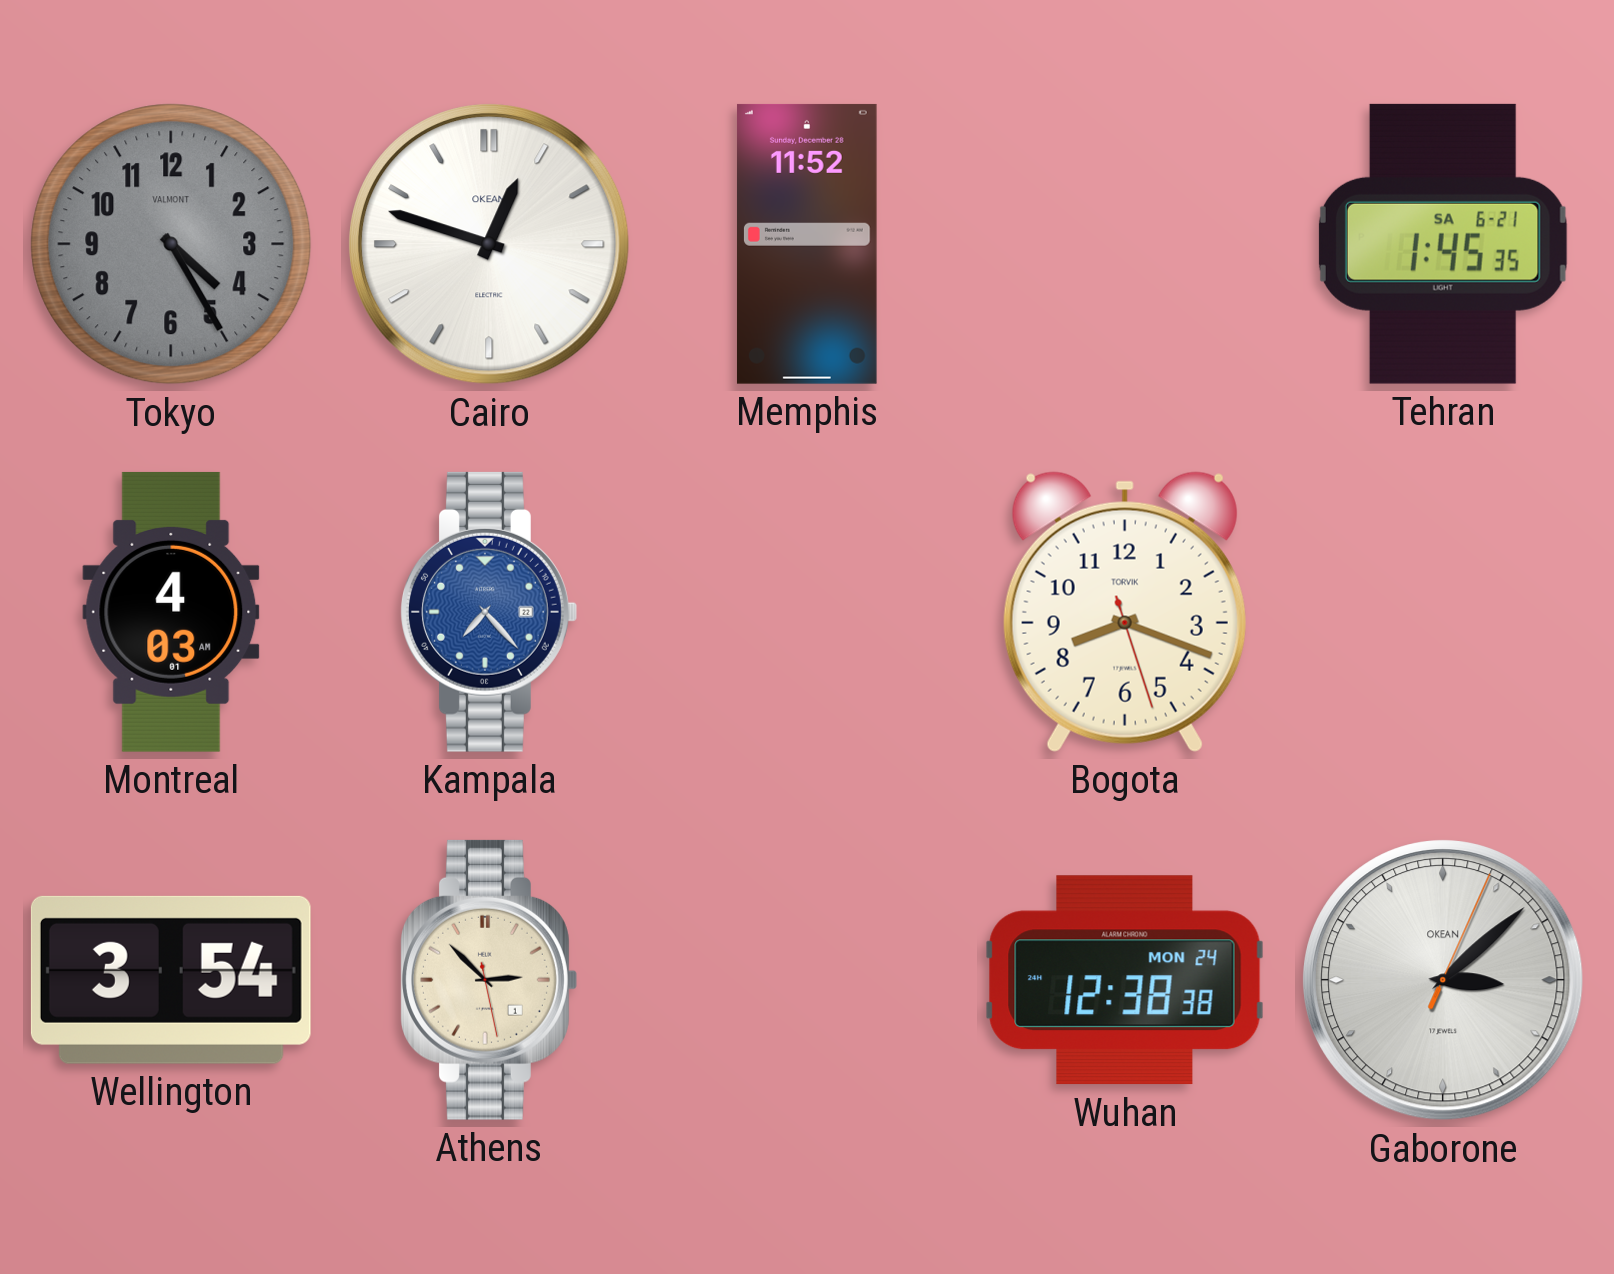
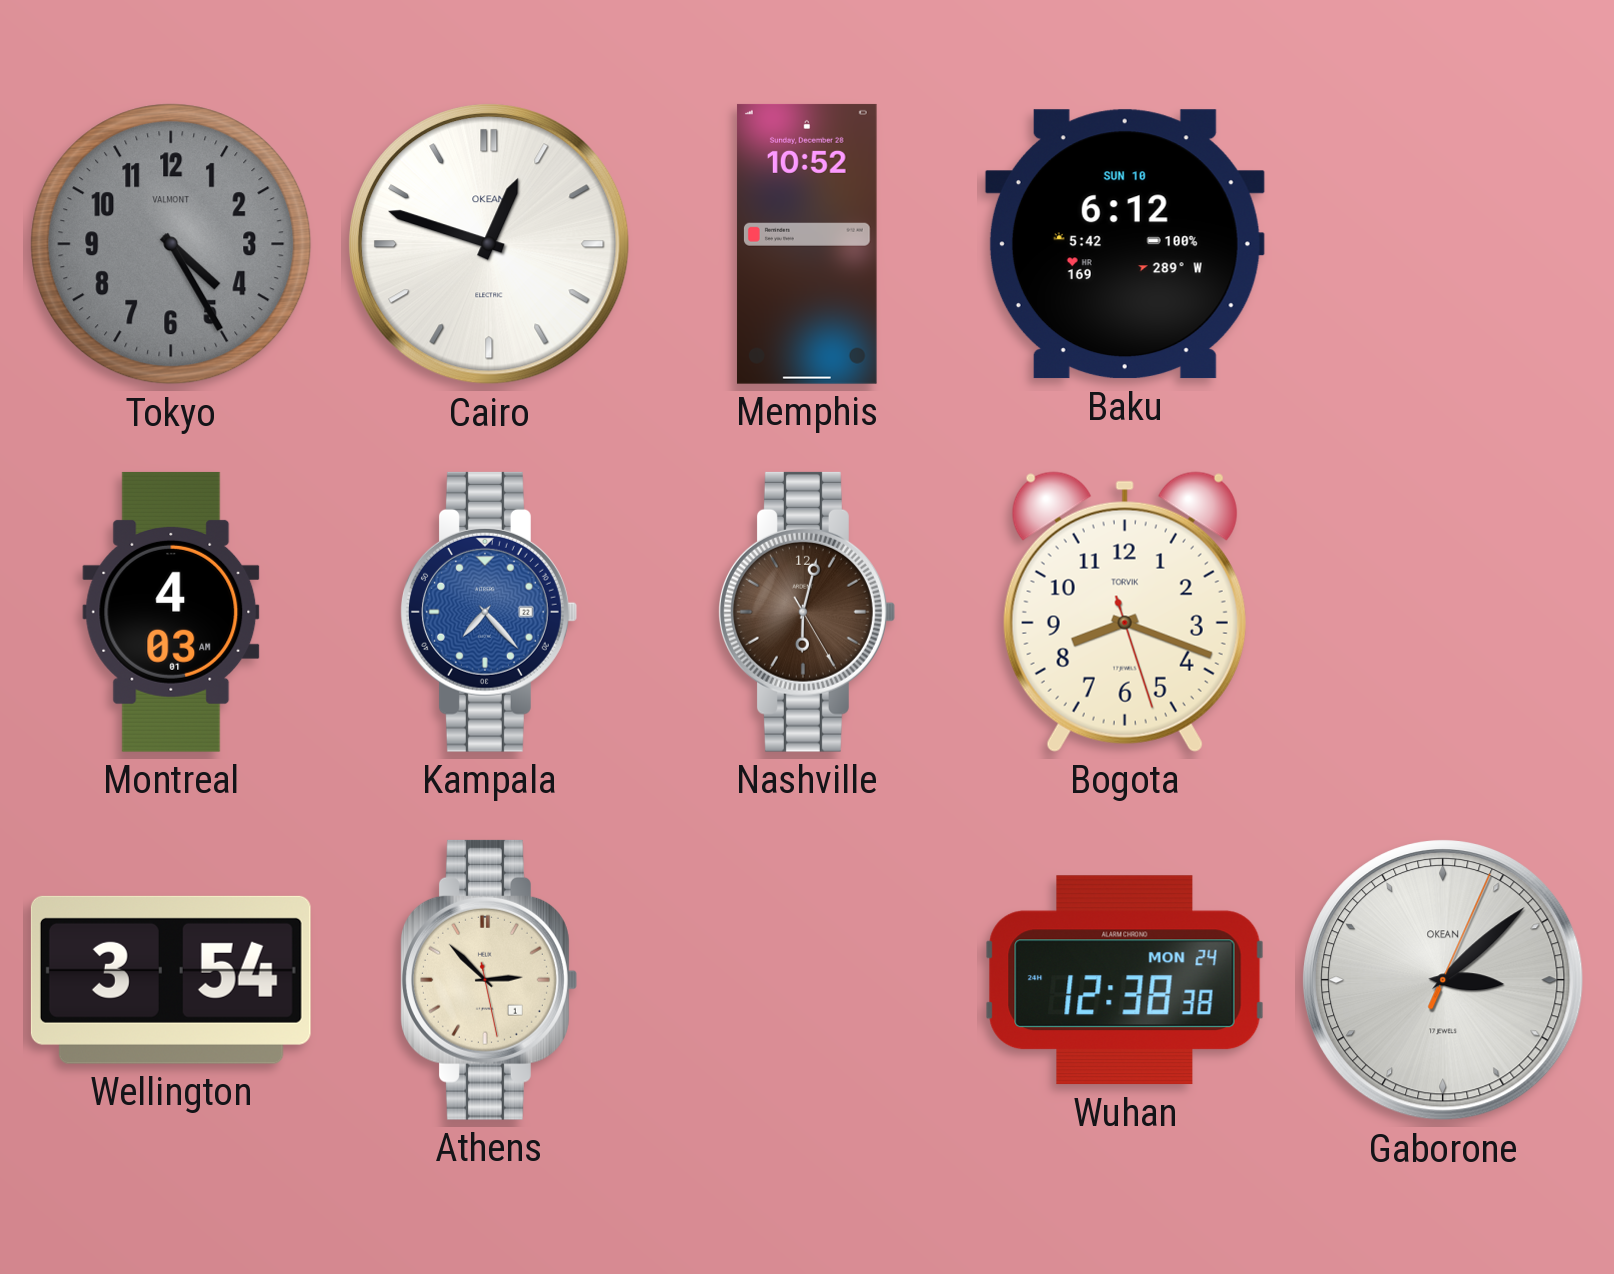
Memphis: 11:52 -> 10:52
Baku: none -> 6:12
Tehran: 1:45 -> none
Nashville: none -> 6:02
